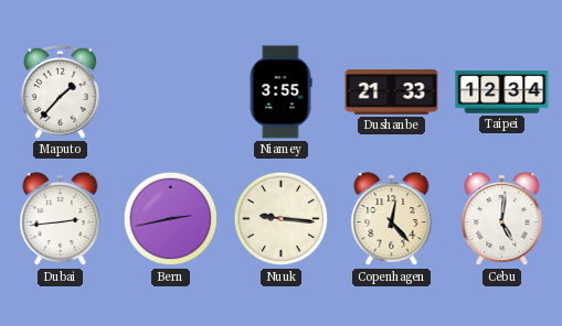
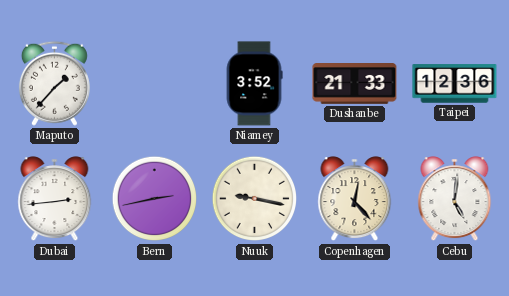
Niamey: 3:55 -> 3:52
Taipei: 12:34 -> 12:36
Nuuk: 9:16 -> 9:17
